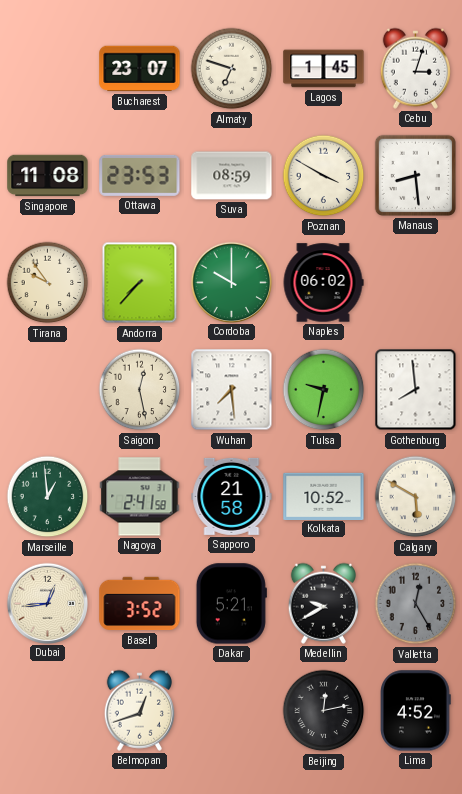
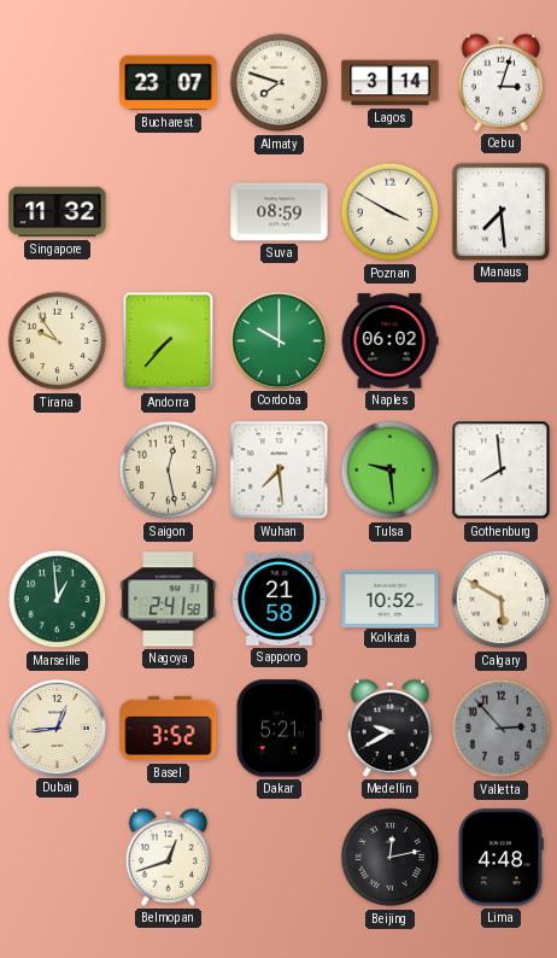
Almaty: 6:48 -> 7:48
Lagos: 1:45 -> 3:14
Singapore: 11:08 -> 11:32
Ottawa: 23:53 -> none
Manaus: 8:29 -> 7:29
Tulsa: 9:32 -> 9:29
Valletta: 12:25 -> 2:53
Lima: 4:52 -> 4:48
